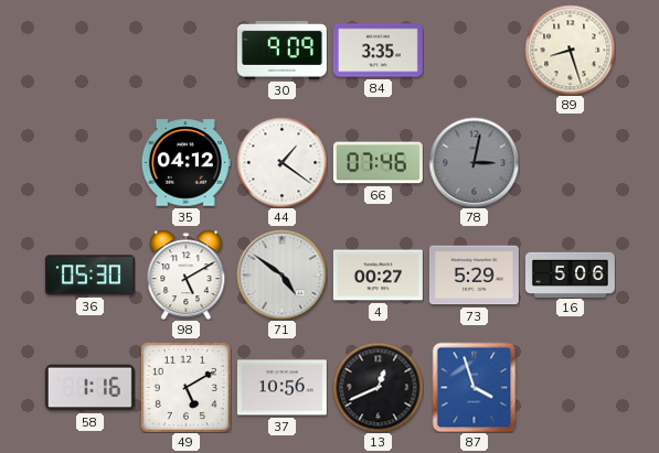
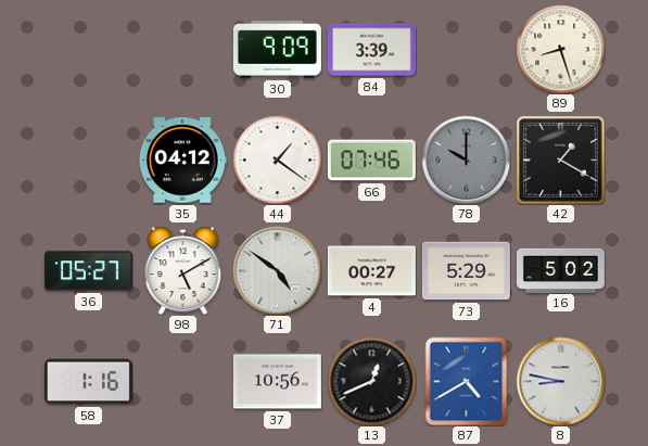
84: 3:35 -> 3:39
78: 3:02 -> 10:00
42: none -> 1:20
36: 05:30 -> 05:27
16: 5:06 -> 5:02
49: 5:10 -> none
87: 3:57 -> 4:40
8: none -> 8:47
